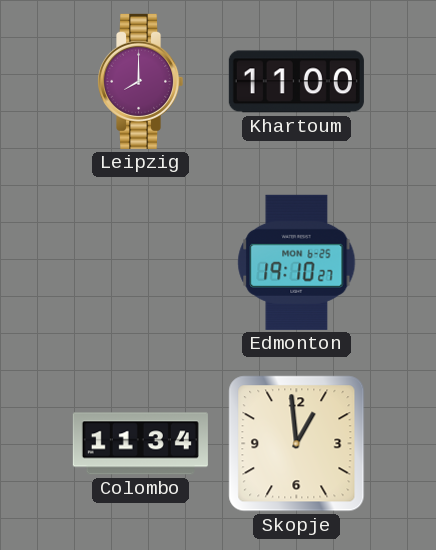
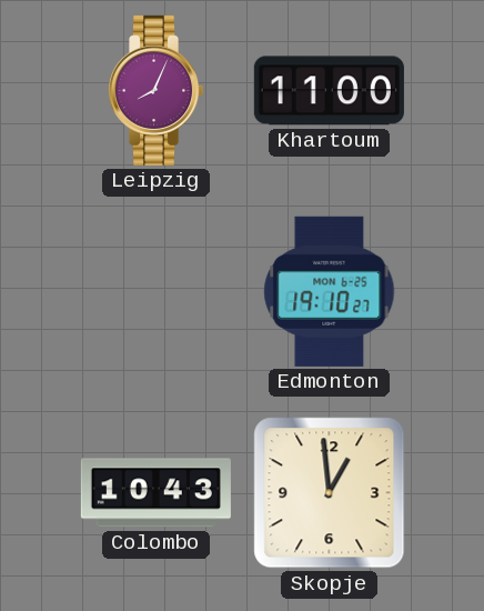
Leipzig: 8:00 -> 8:04
Colombo: 11:34 -> 10:43
